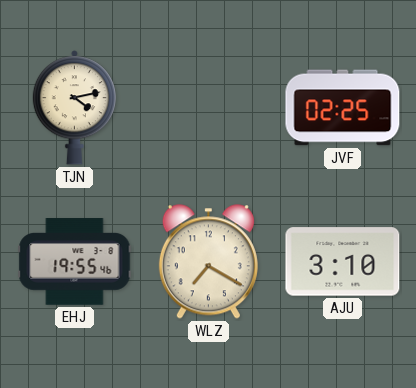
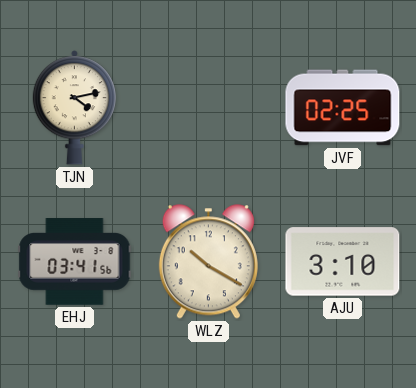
EHJ: 19:55 -> 03:41
WLZ: 7:20 -> 10:20
